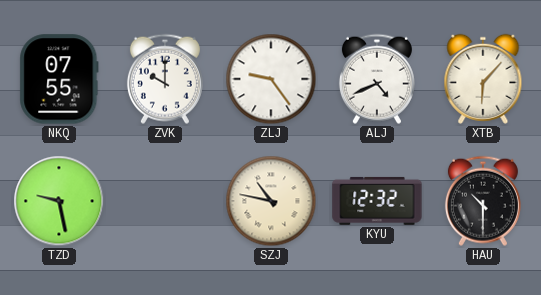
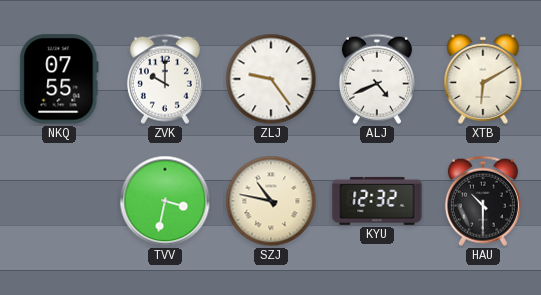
XTB: 6:07 -> 6:10
TZD: 9:28 -> none
TVV: none -> 3:32
